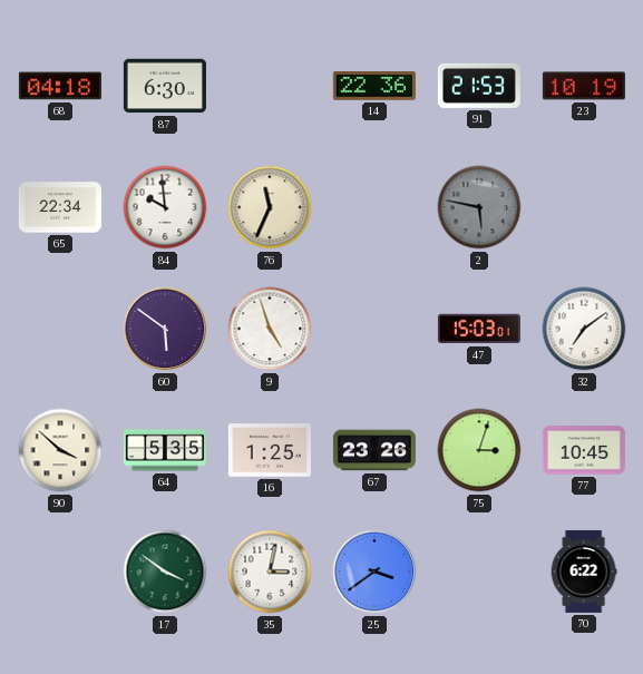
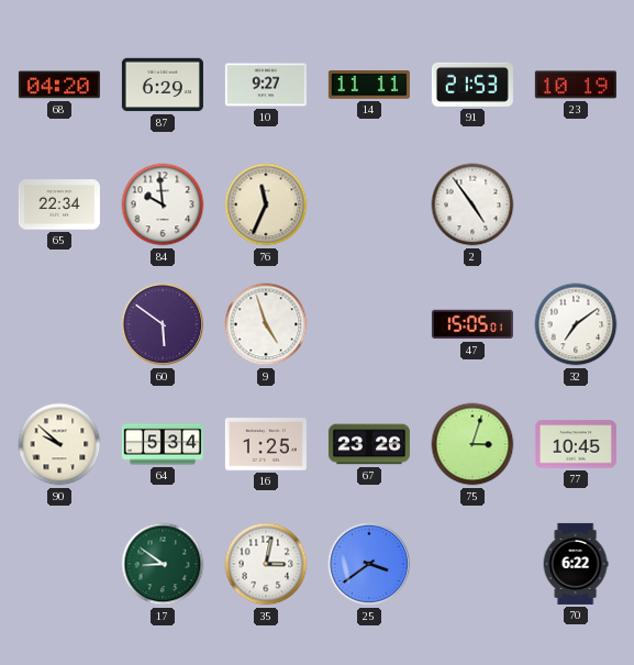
68: 04:18 -> 04:20
87: 6:30 -> 6:29
10: none -> 9:27
14: 22:36 -> 11:11
2: 5:47 -> 4:54
2 dial: grey -> white
47: 15:03 -> 15:05
90: 3:52 -> 9:52
64: 5:35 -> 5:34
17: 3:51 -> 8:51
